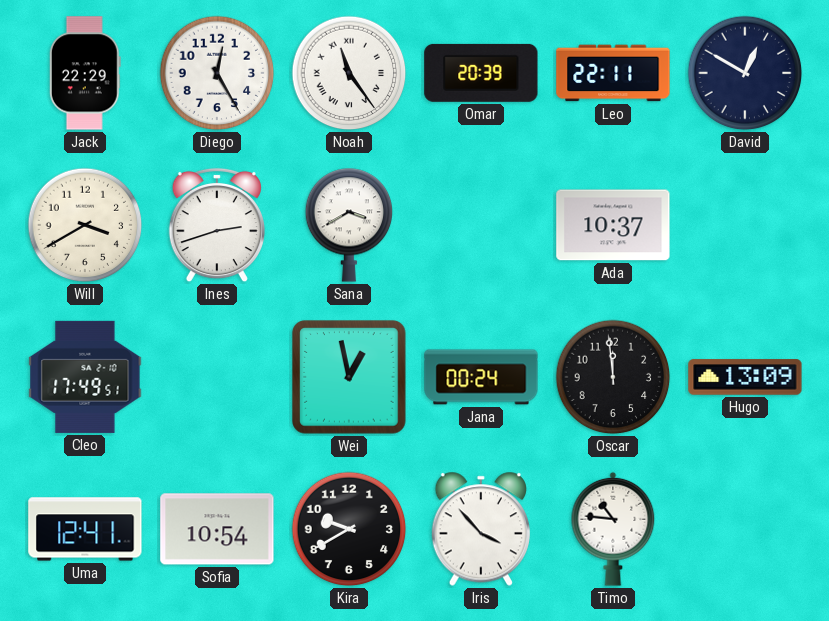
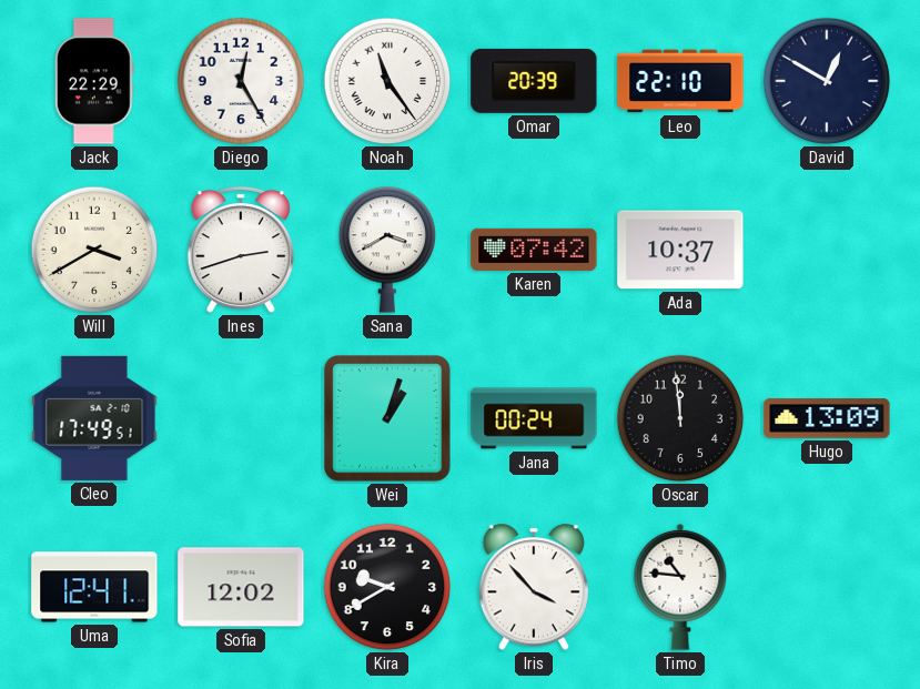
Leo: 22:11 -> 22:10
Karen: none -> 07:42
Wei: 12:58 -> 1:03
Sofia: 10:54 -> 12:02
